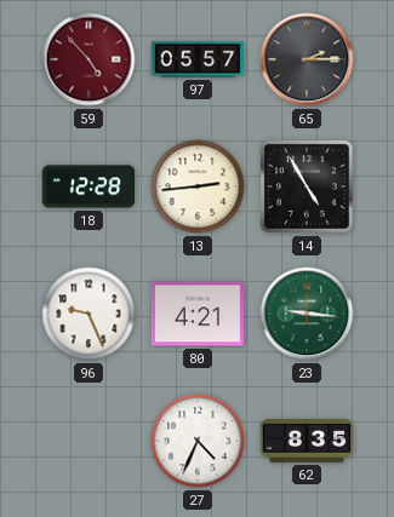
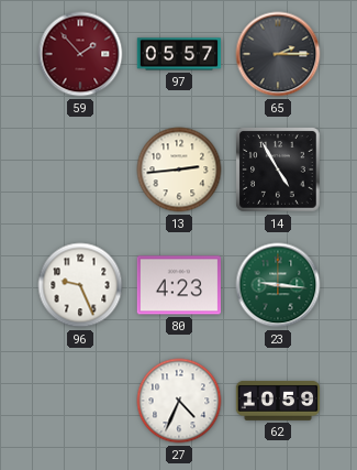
59: 4:53 -> 1:53
18: 12:28 -> none
80: 4:21 -> 4:23
62: 8:35 -> 10:59
